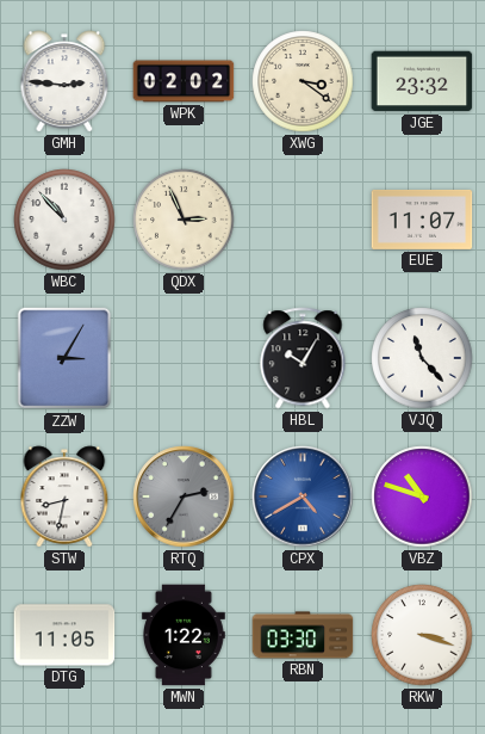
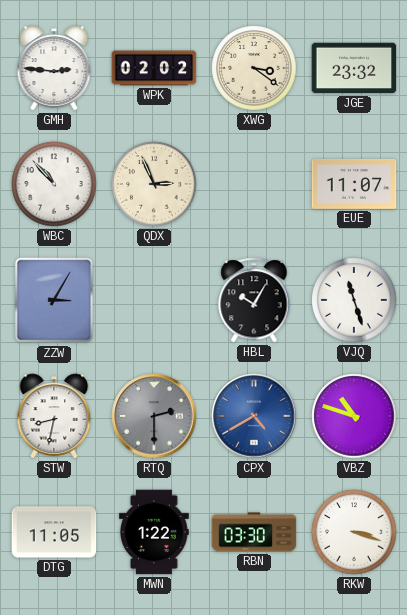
VJQ: 11:23 -> 11:27
RTQ: 2:35 -> 2:30
